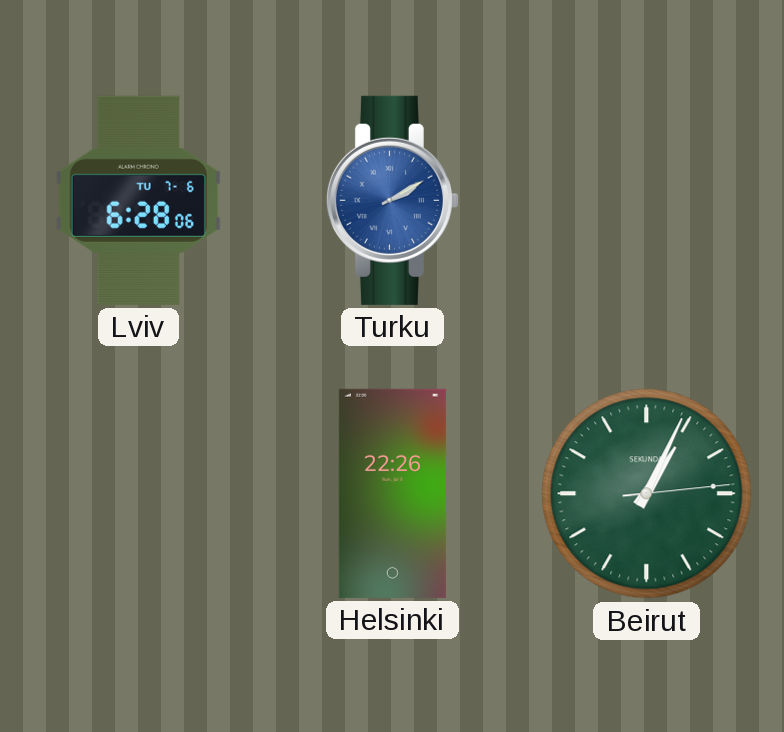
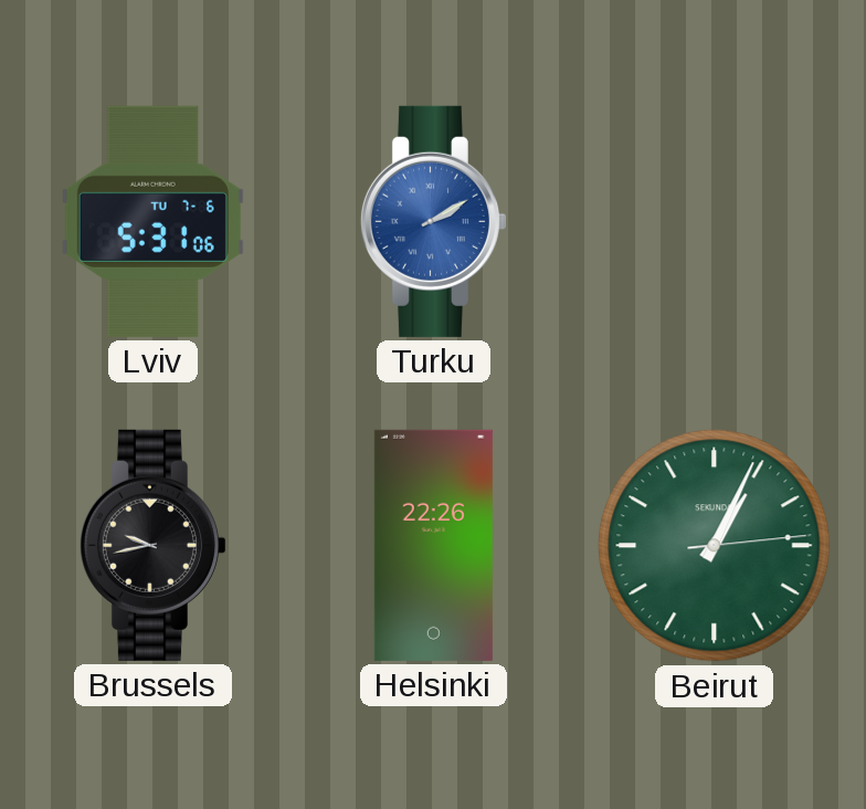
Lviv: 6:28 -> 5:31
Brussels: none -> 9:43
